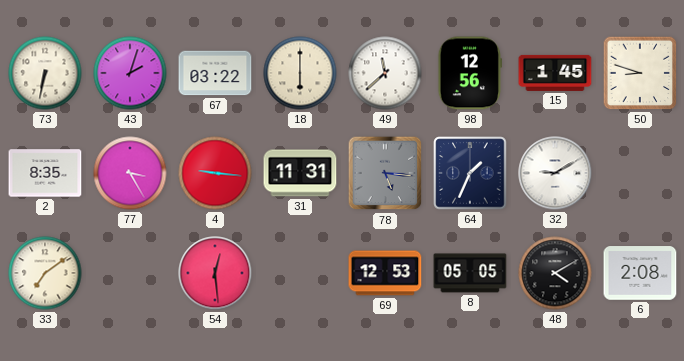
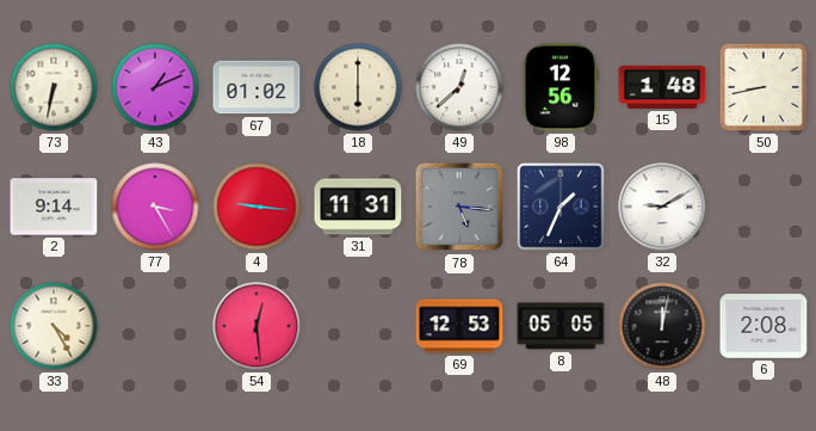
43: 2:03 -> 1:11
67: 03:22 -> 01:02
49: 11:38 -> 12:38
15: 1:45 -> 1:48
50: 8:48 -> 8:43
2: 8:35 -> 9:14
33: 7:09 -> 4:25
48: 4:10 -> 12:02
